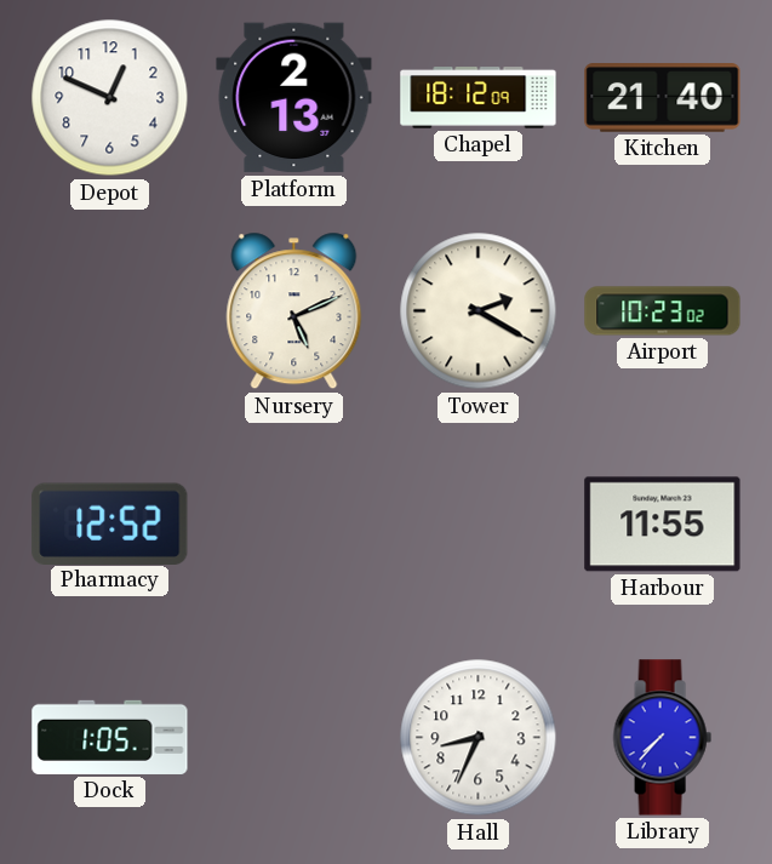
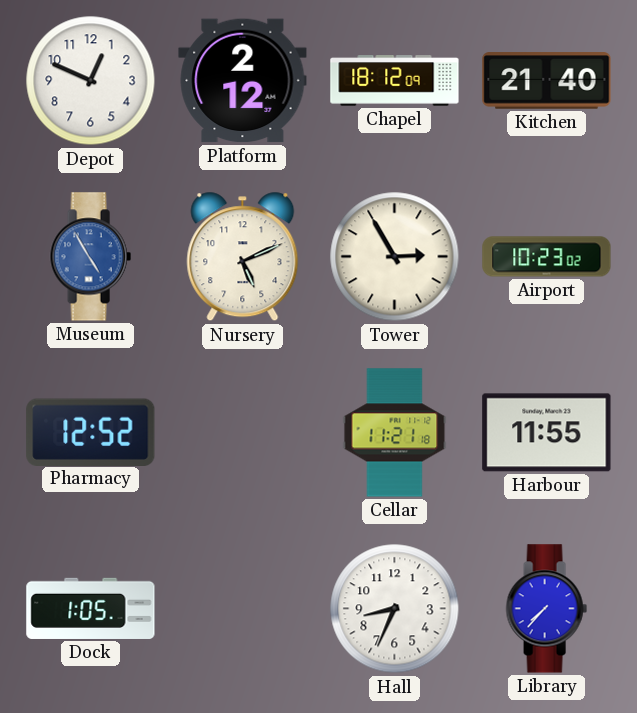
Platform: 2:13 -> 2:12
Museum: none -> 4:55
Tower: 2:20 -> 2:55
Cellar: none -> 11:21
